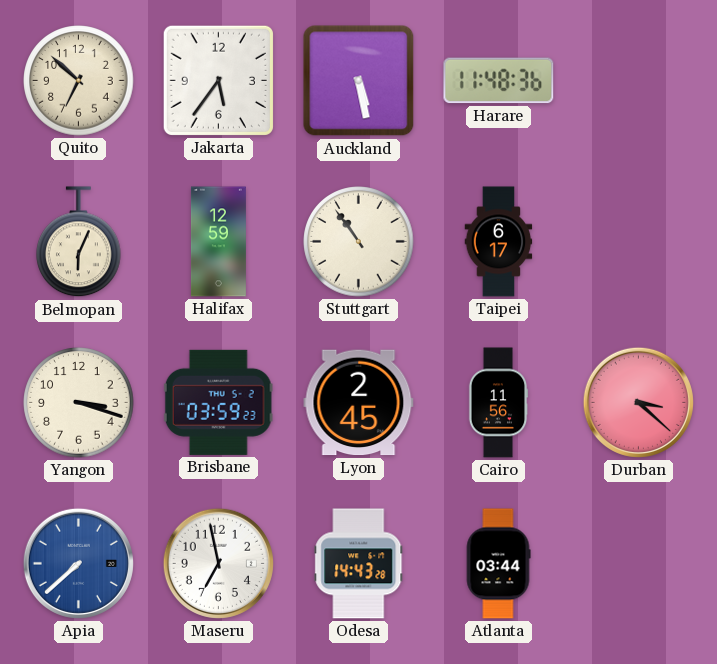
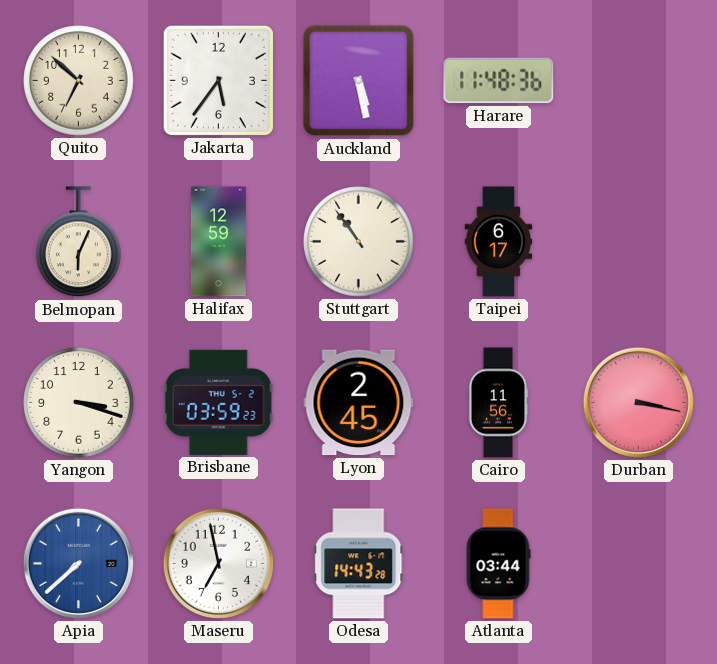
Durban: 3:22 -> 3:17
